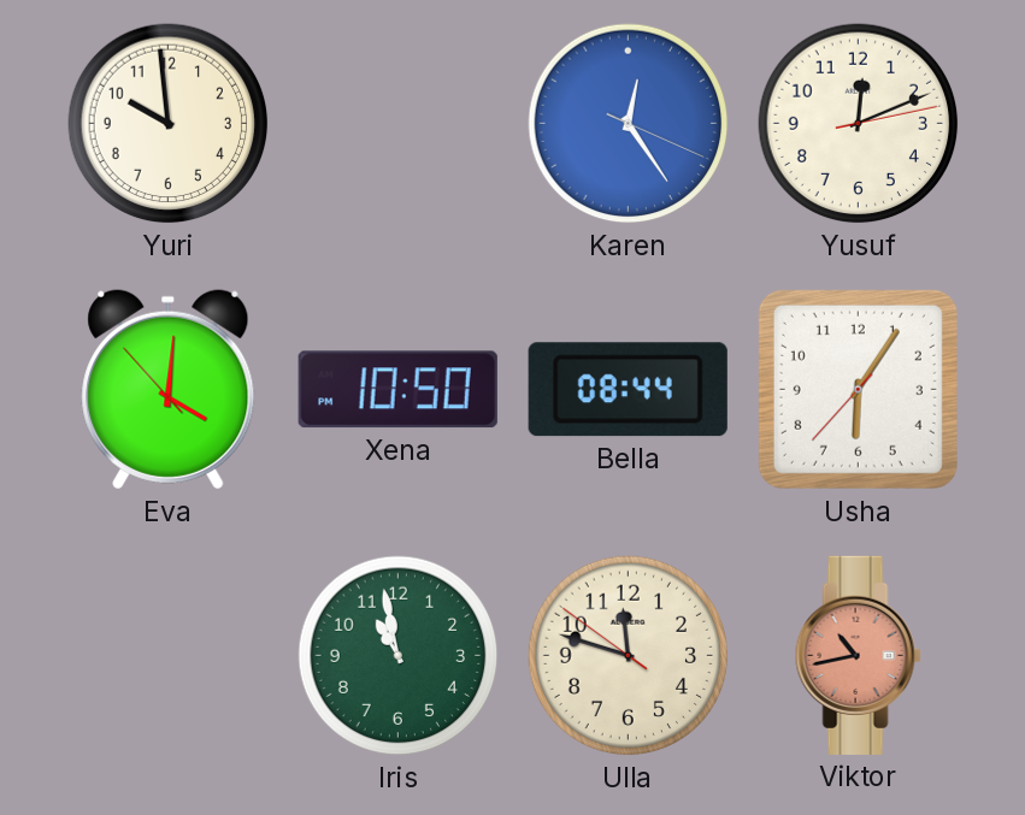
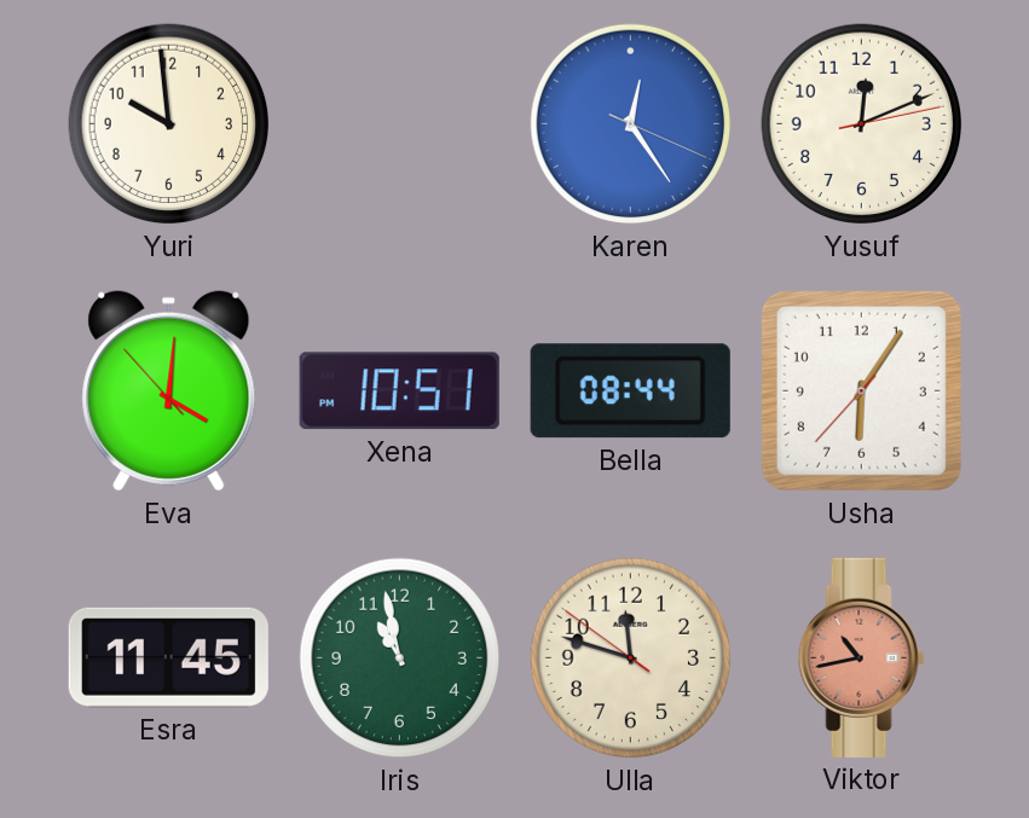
Xena: 10:50 -> 10:51
Esra: none -> 11:45
